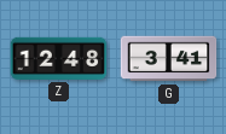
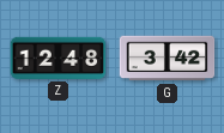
G: 3:41 -> 3:42
